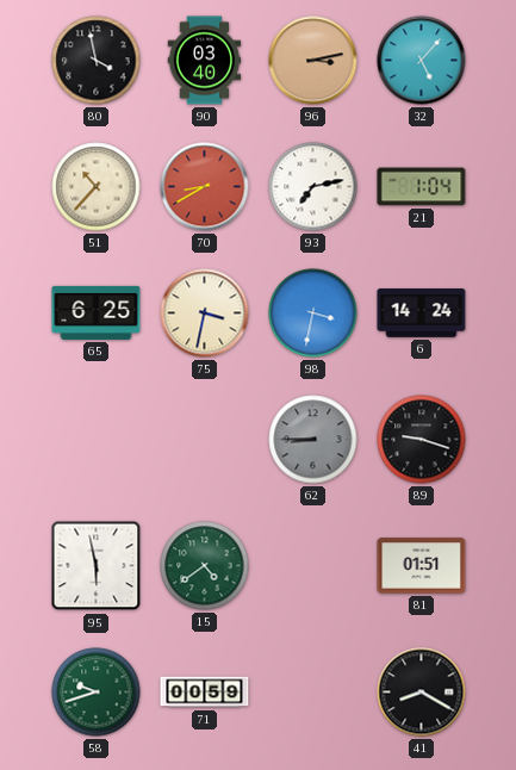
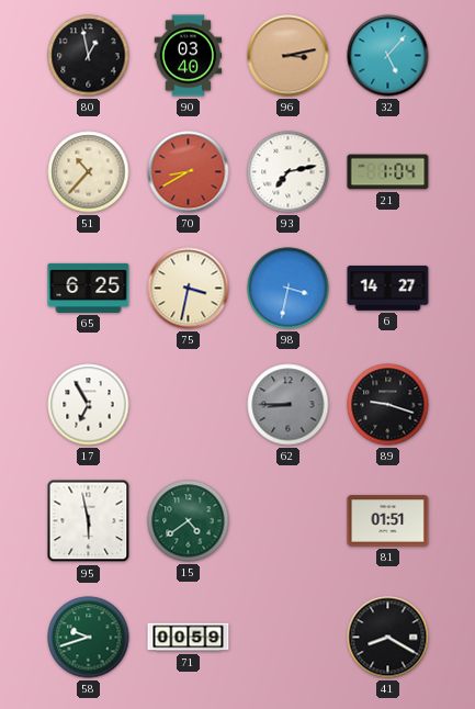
80: 3:58 -> 12:58
6: 14:24 -> 14:27
17: none -> 6:55
